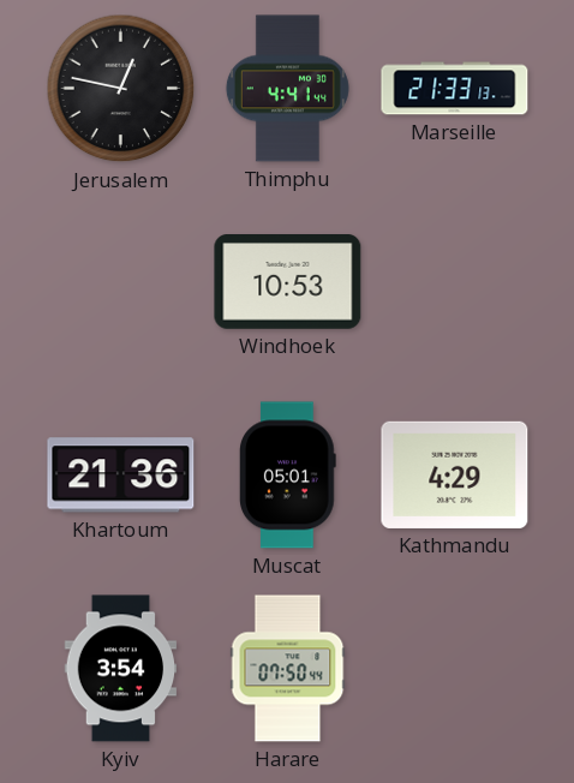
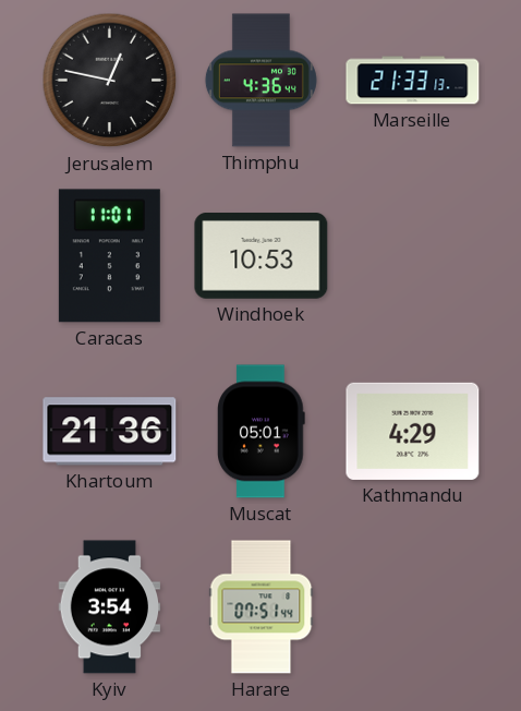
Thimphu: 4:41 -> 4:36
Caracas: none -> 11:01
Harare: 07:50 -> 07:51
